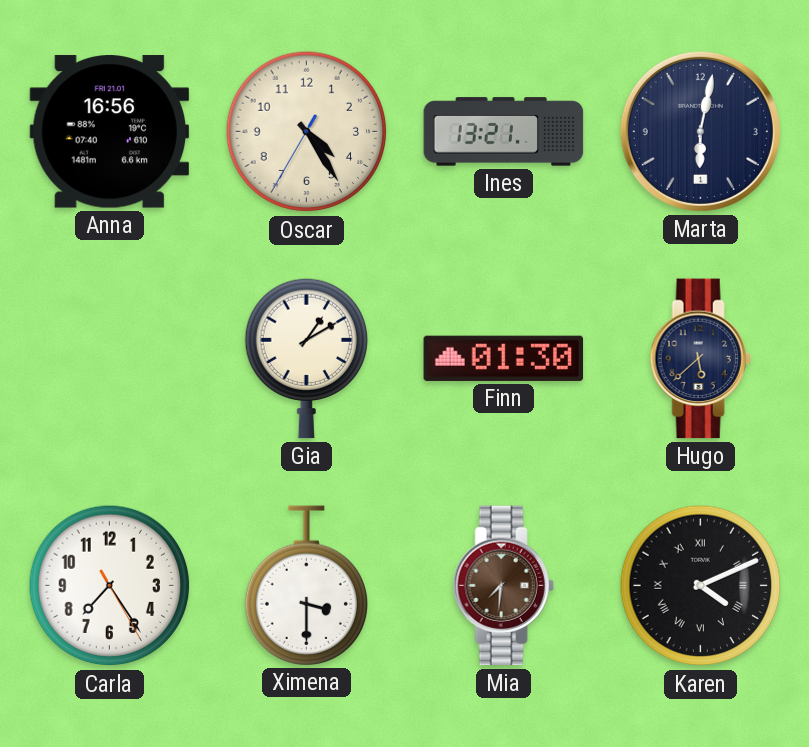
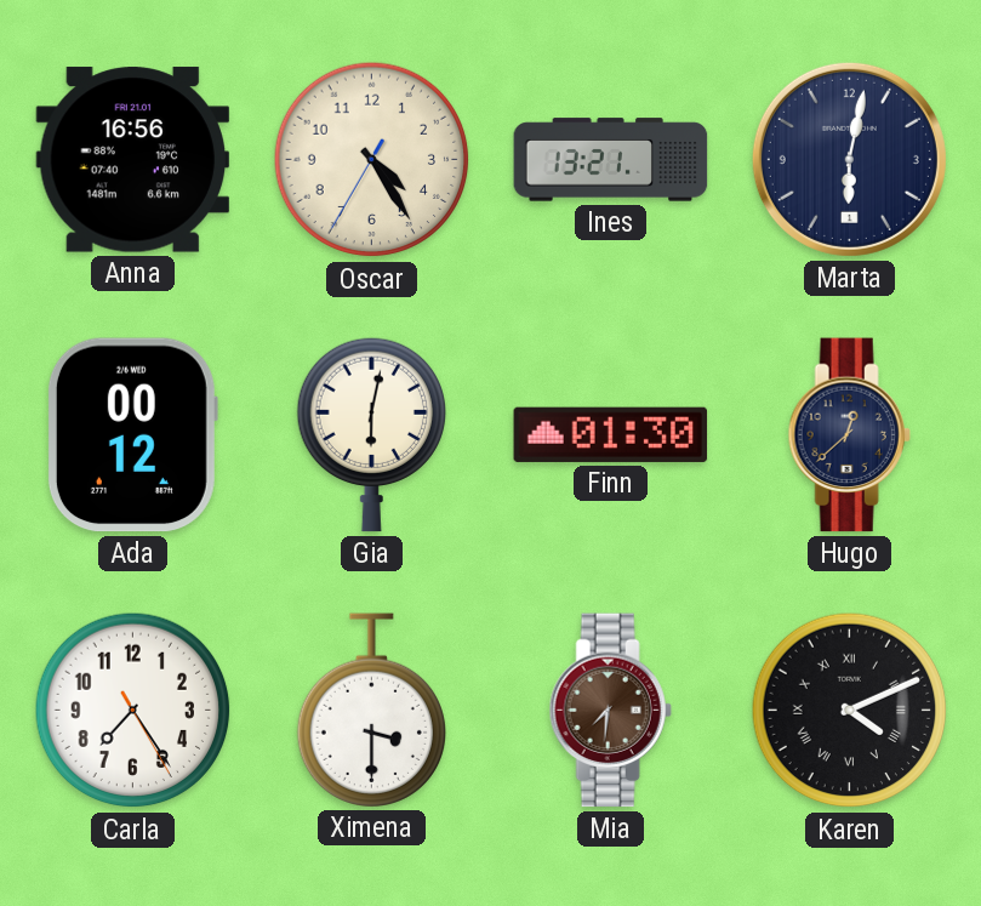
Ada: none -> 00:12
Gia: 1:10 -> 6:02
Hugo: 5:38 -> 12:38
